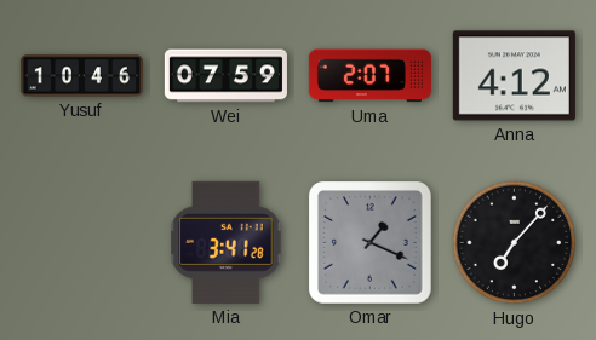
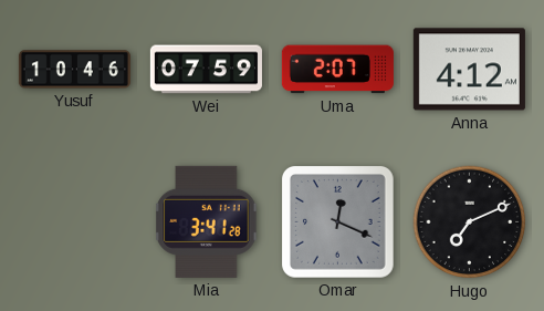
Omar: 1:19 -> 12:19
Hugo: 7:07 -> 7:11
